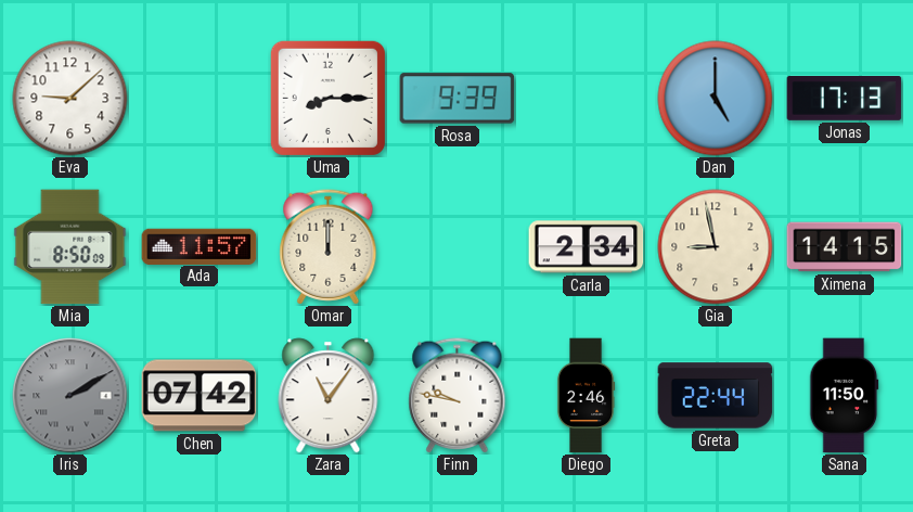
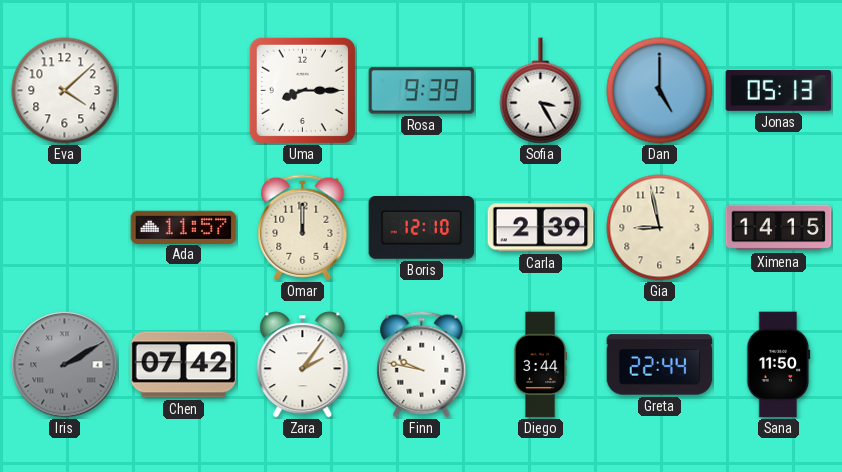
Eva: 9:08 -> 4:08
Sofia: none -> 3:25
Jonas: 17:13 -> 05:13
Mia: 8:50 -> none
Boris: none -> 12:10
Carla: 2:34 -> 2:39
Zara: 11:06 -> 2:06
Diego: 2:46 -> 3:44
